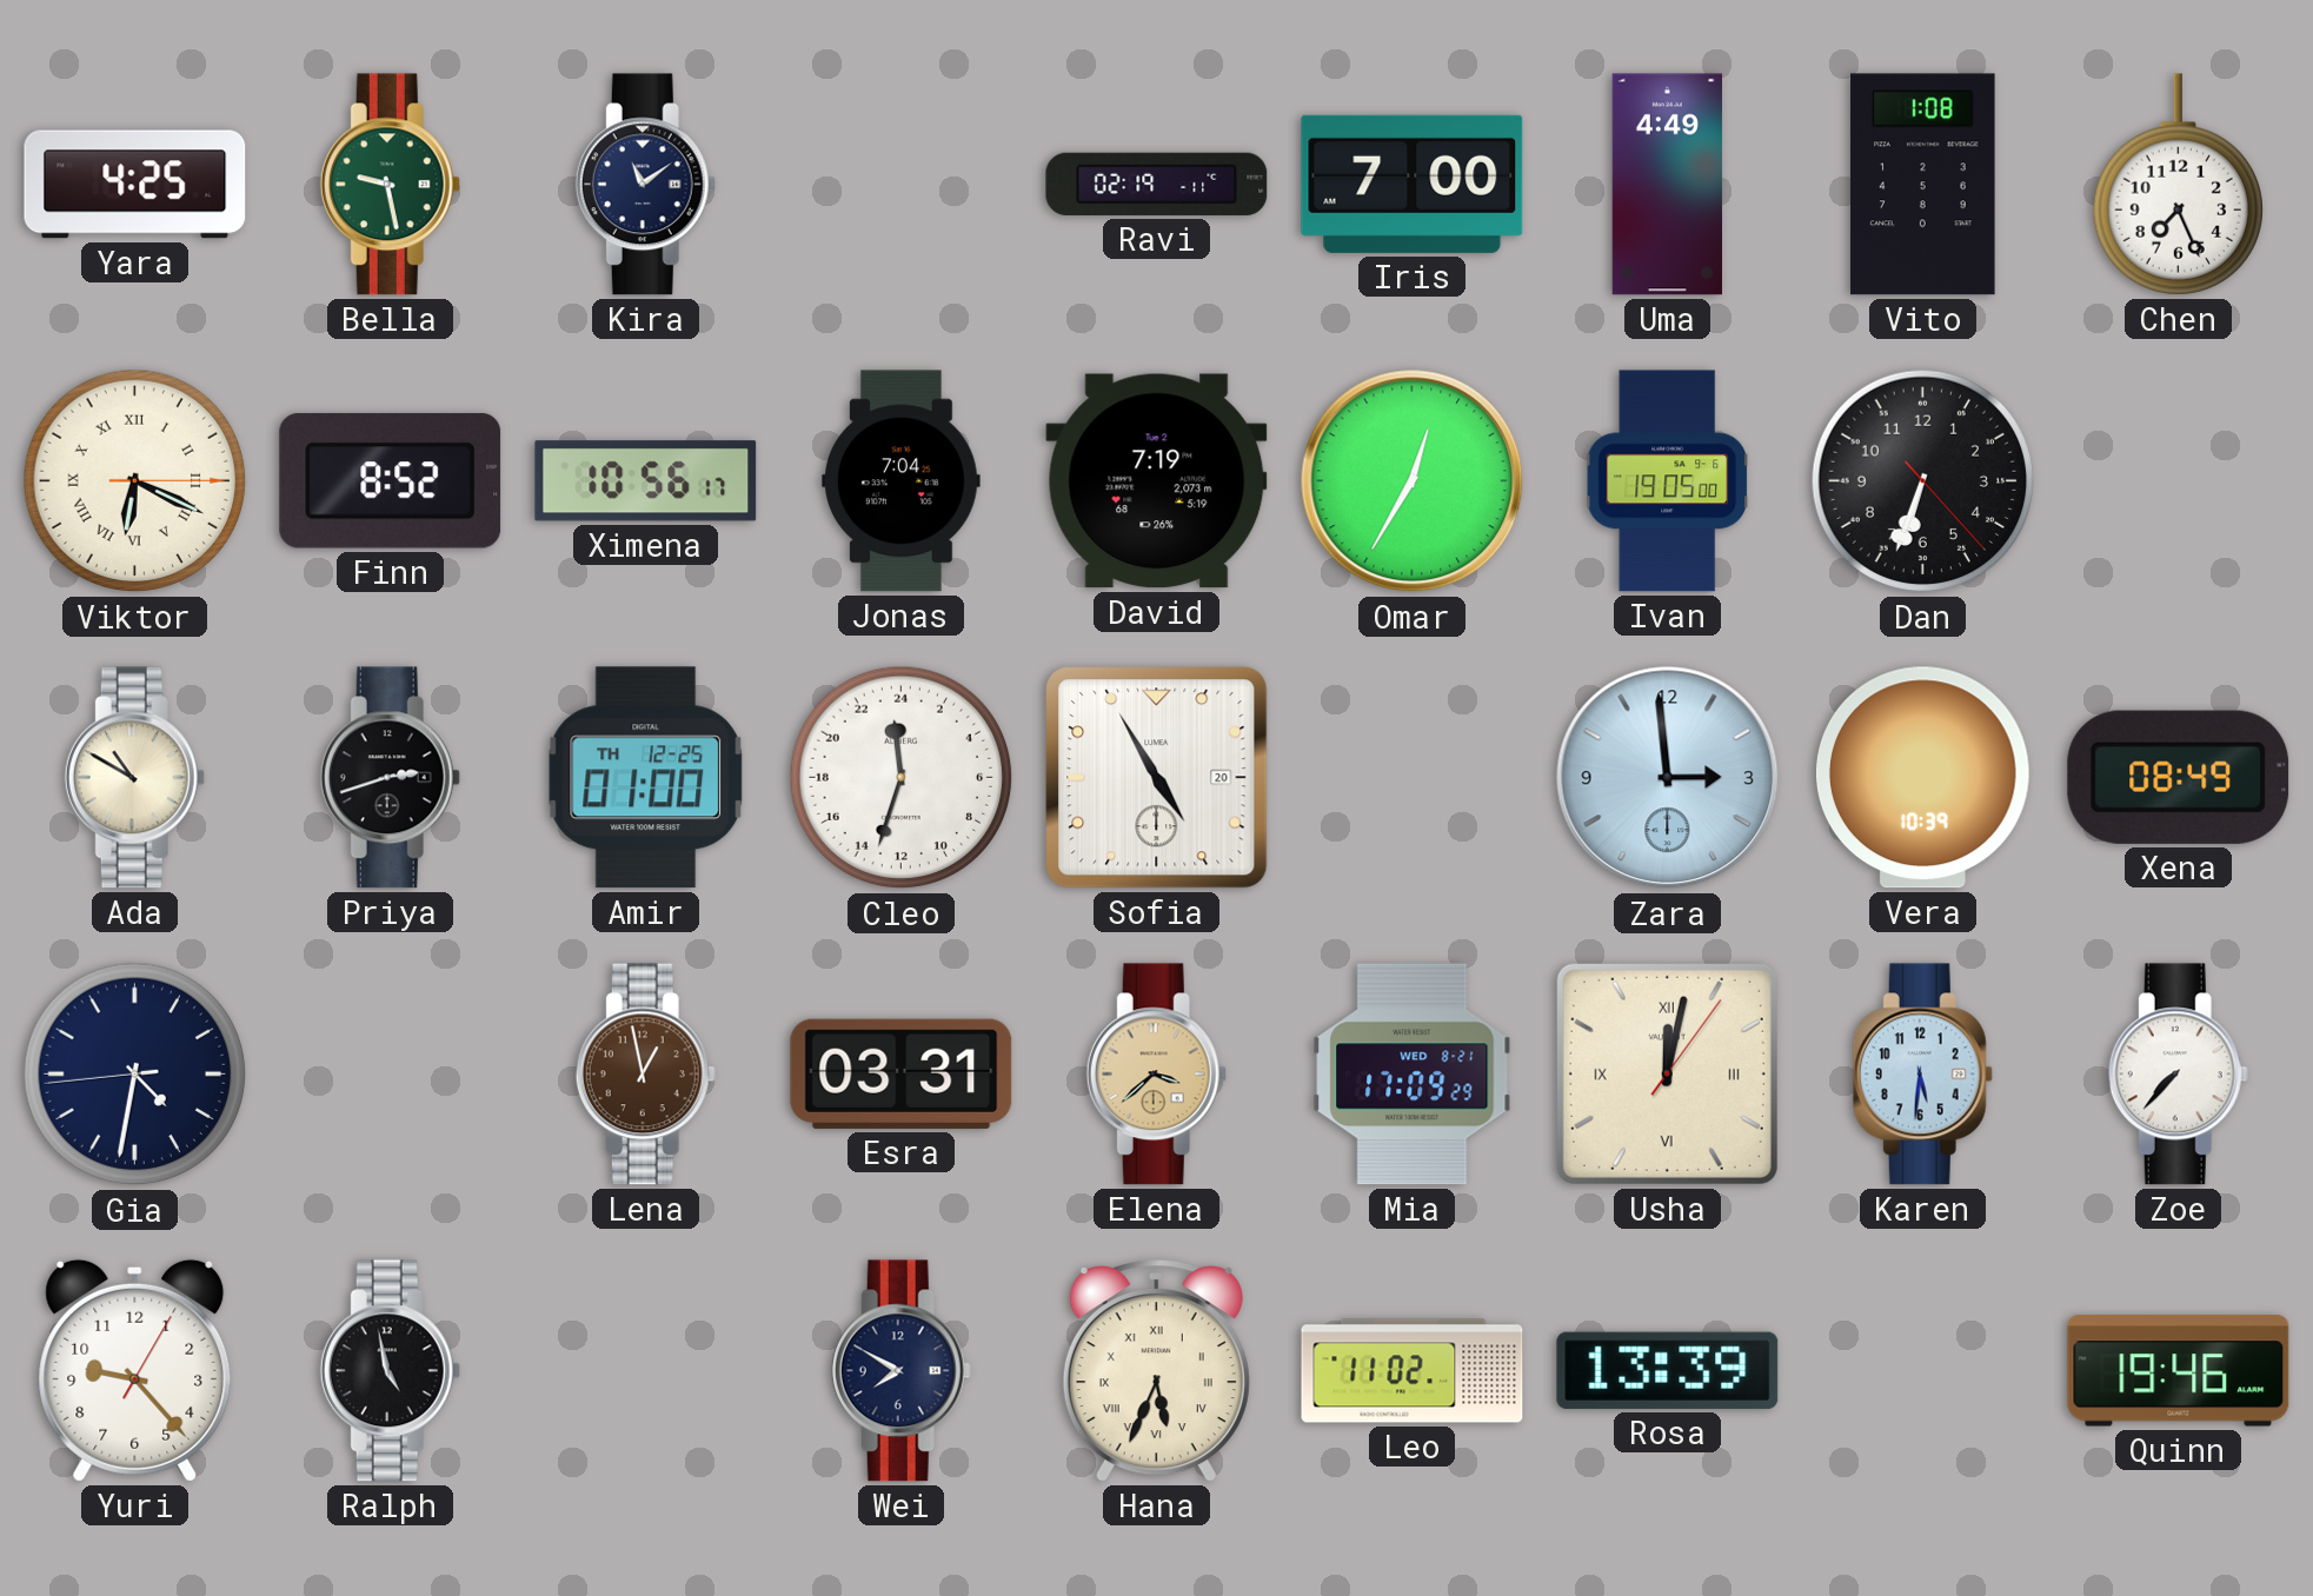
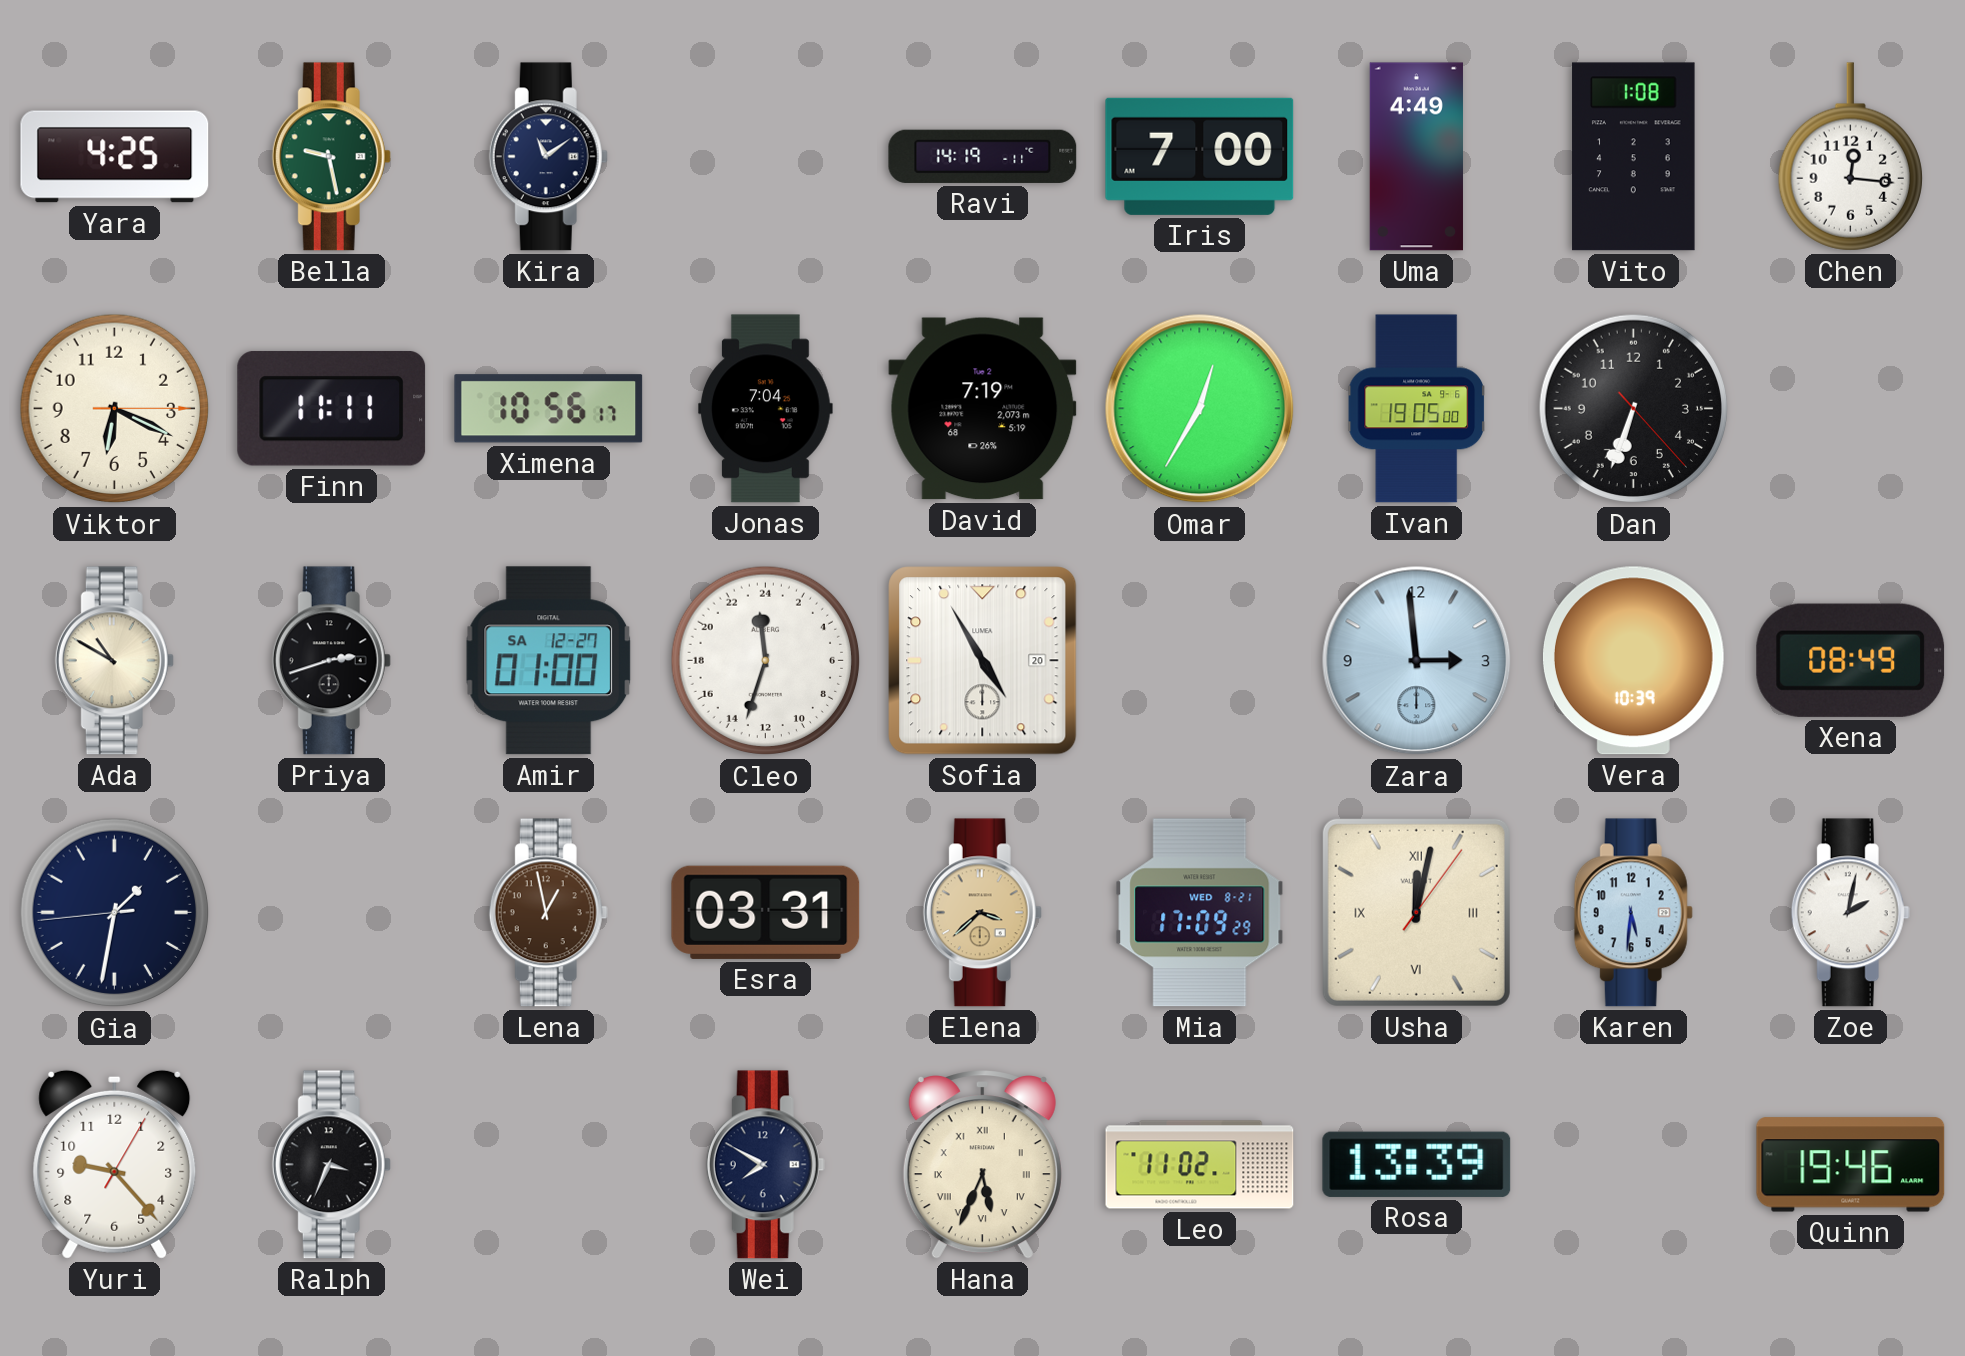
Ravi: 02:19 -> 14:19
Chen: 7:26 -> 12:16
Viktor numerals: Roman -> Arabic
Finn: 8:52 -> 11:11
Amir date: TH 12-25 -> SA 12-27
Gia: 4:31 -> 1:31
Zoe: 7:37 -> 2:02
Ralph: 4:58 -> 3:34
